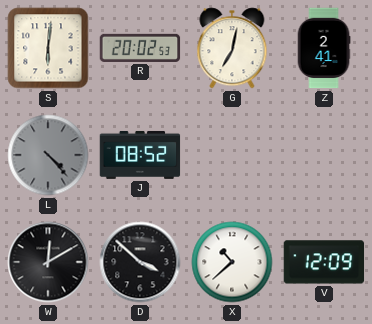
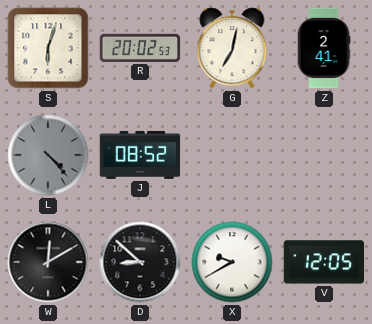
S: 6:01 -> 6:03
D: 3:52 -> 8:52
X: 10:38 -> 9:40
V: 12:09 -> 12:05
